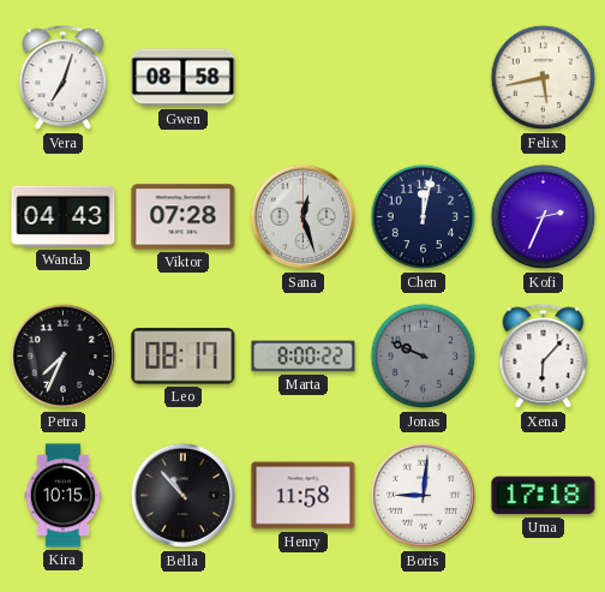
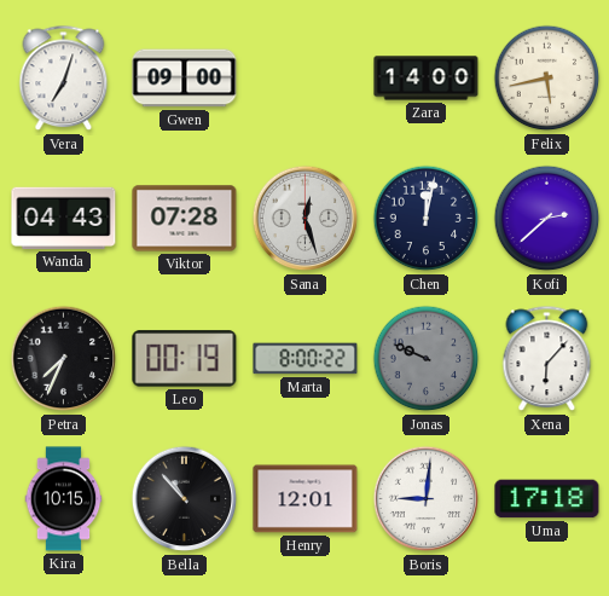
Gwen: 08:58 -> 09:00
Zara: none -> 14:00
Kofi: 2:34 -> 2:38
Leo: 08:17 -> 00:19
Henry: 11:58 -> 12:01
